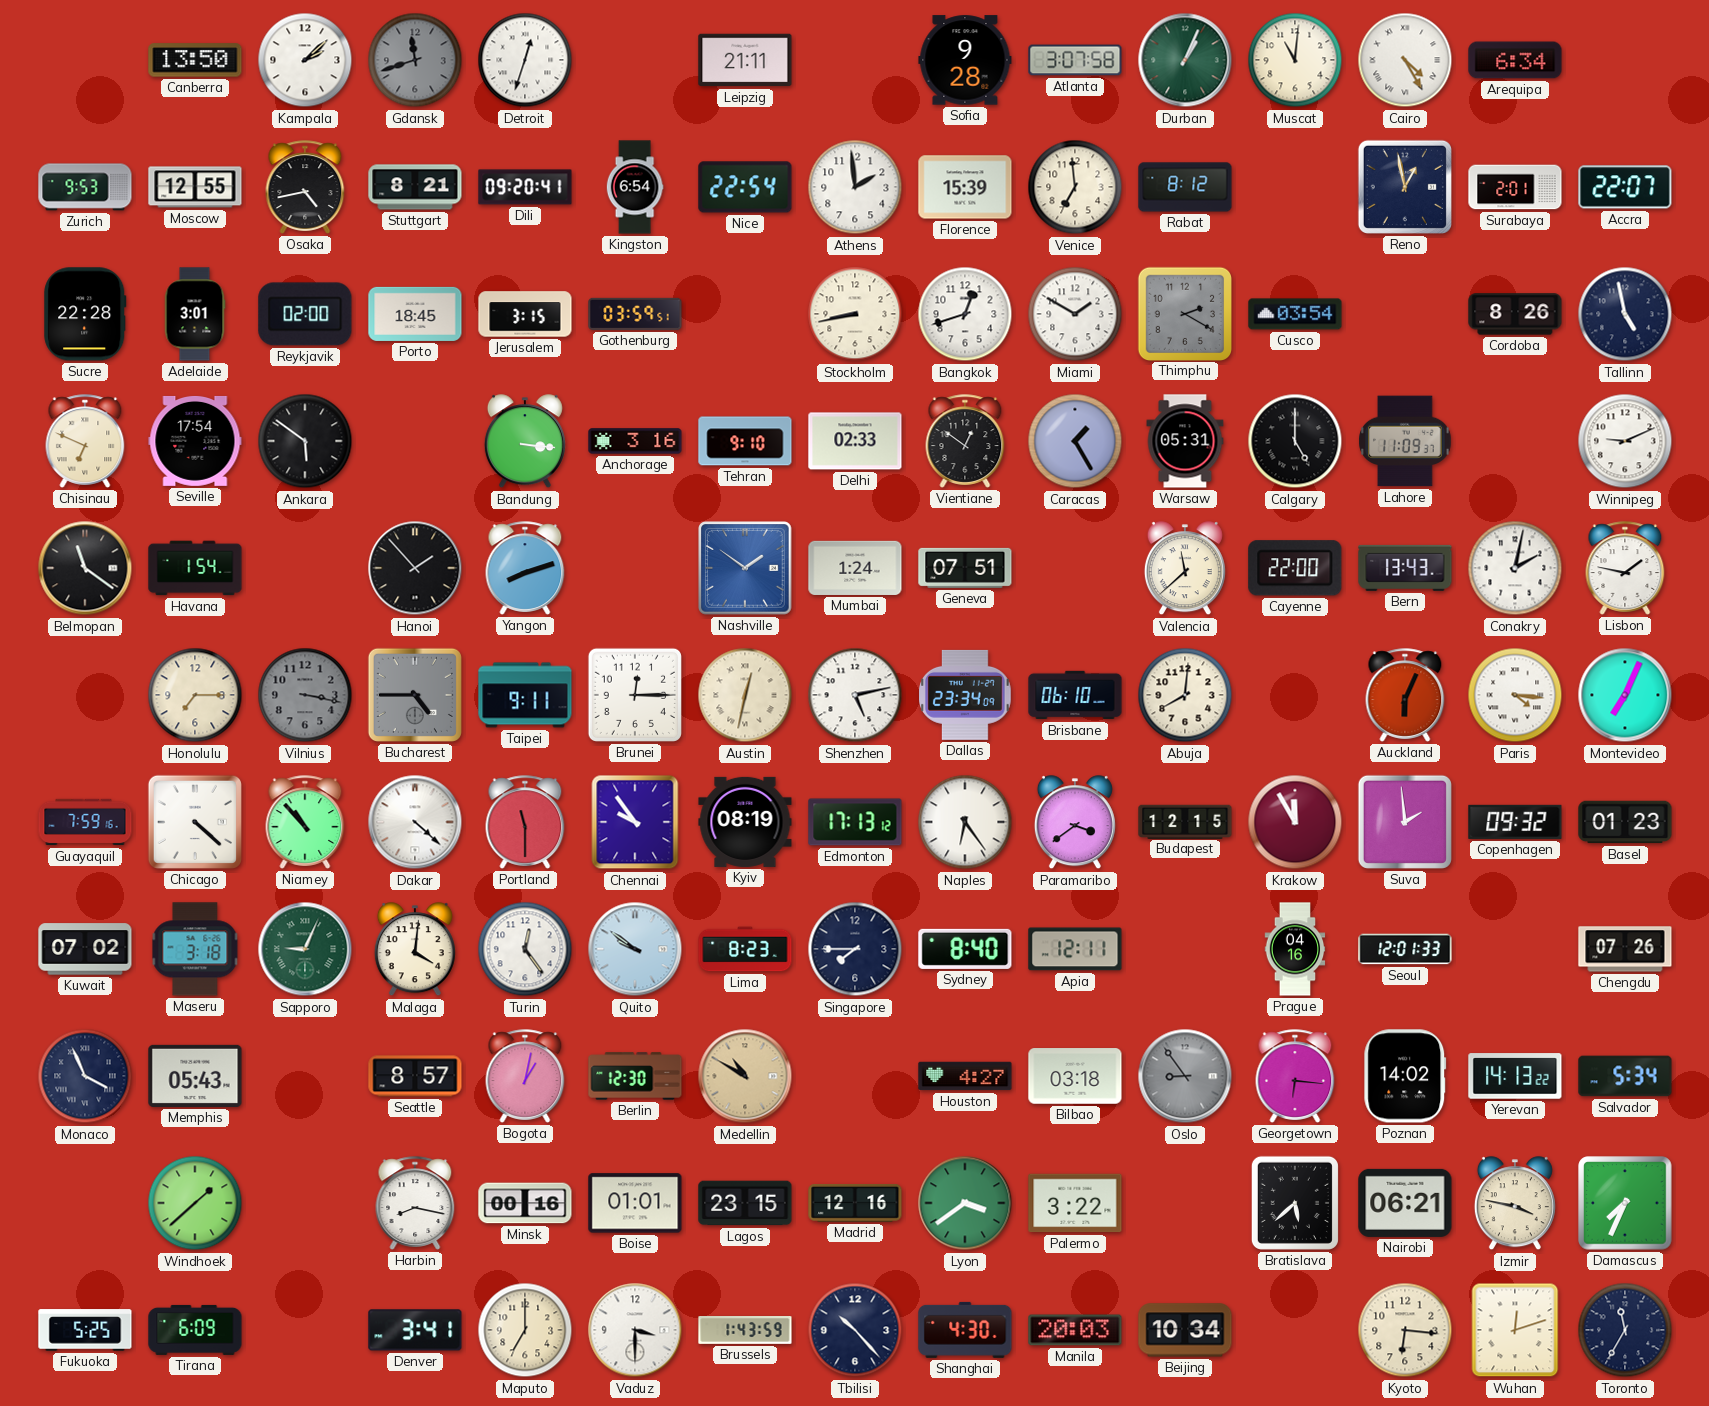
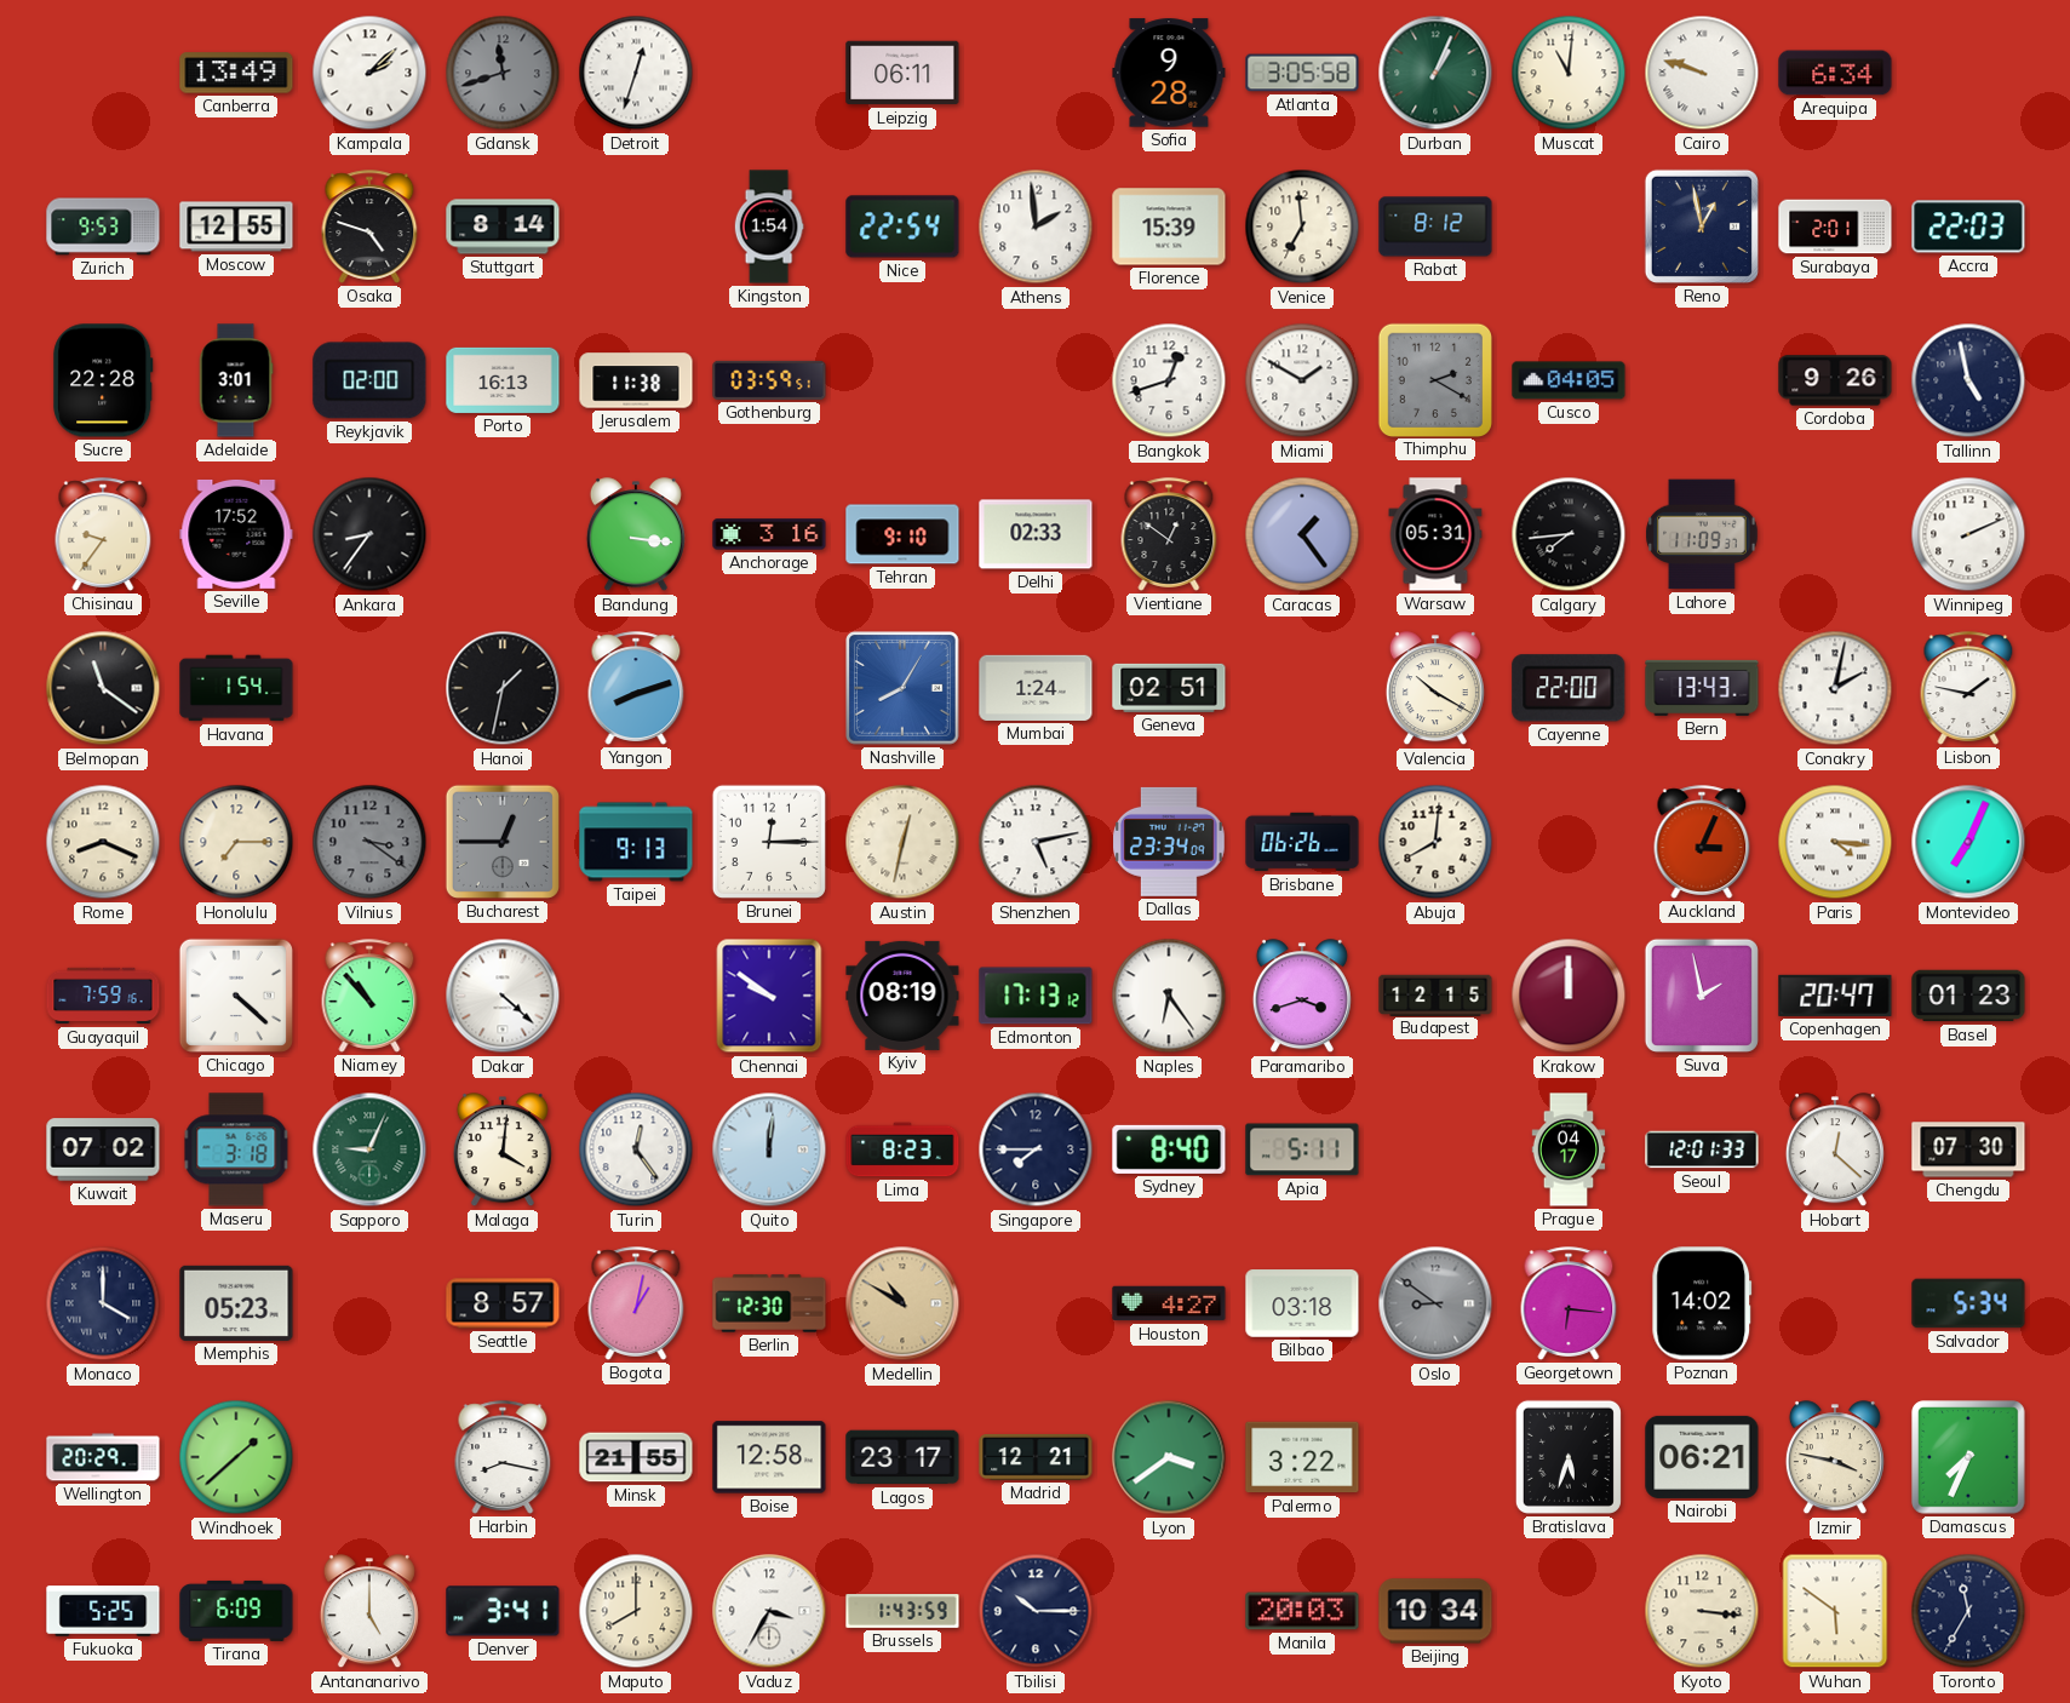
Canberra: 13:50 -> 13:49
Leipzig: 21:11 -> 06:11
Atlanta: 3:07 -> 3:05
Cairo: 4:25 -> 9:48
Osaka: 4:43 -> 4:48
Stuttgart: 8:21 -> 8:14
Dili: 09:20 -> none
Kingston: 6:54 -> 1:54
Accra: 22:07 -> 22:03
Porto: 18:45 -> 16:13
Jerusalem: 3:15 -> 11:38
Stockholm: 8:43 -> none
Cusco: 03:54 -> 04:05
Cordoba: 8:26 -> 9:26
Chisinau: 6:49 -> 9:36
Seville: 17:54 -> 17:52
Ankara: 5:51 -> 8:36
Caracas: 1:25 -> 1:24
Calgary: 5:00 -> 7:44
Winnipeg: 9:11 -> 2:11
Hanoi: 1:53 -> 1:32
Nashville: 1:51 -> 8:05
Geneva: 07:51 -> 02:51
Valencia: 11:38 -> 10:20
Rome: none -> 8:19
Vilnius: 3:17 -> 3:21
Bucharest: 4:45 -> 12:45
Taipei: 9:11 -> 9:13
Brisbane: 06:10 -> 06:26
Auckland: 6:04 -> 3:04
Portland: 11:30 -> none
Chennai: 9:54 -> 9:51
Paramaribo: 3:39 -> 3:42
Krakow: 11:55 -> 12:00
Suva: 1:59 -> 1:58
Copenhagen: 09:32 -> 20:47
Quito: 9:51 -> 12:01
Apia: 12:11 -> 5:11
Prague: 04:16 -> 04:17
Hobart: none -> 12:22
Chengdu: 07:26 -> 07:30
Monaco: 3:56 -> 4:00
Memphis: 05:43 -> 05:23
Oslo: 8:54 -> 8:51
Yerevan: 14:13 -> none
Wellington: none -> 20:29
Minsk: 00:16 -> 21:55
Boise: 01:01 -> 12:58
Lagos: 23:15 -> 23:17
Madrid: 12:16 -> 12:21
Bratislava: 5:38 -> 5:33
Antananarivo: none -> 5:00
Maputo: 7:00 -> 8:00
Vaduz: 3:30 -> 3:35
Tbilisi: 10:23 -> 10:15
Shanghai: 4:30 -> none
Kyoto: 6:16 -> 3:16
Wuhan: 12:12 -> 5:51
